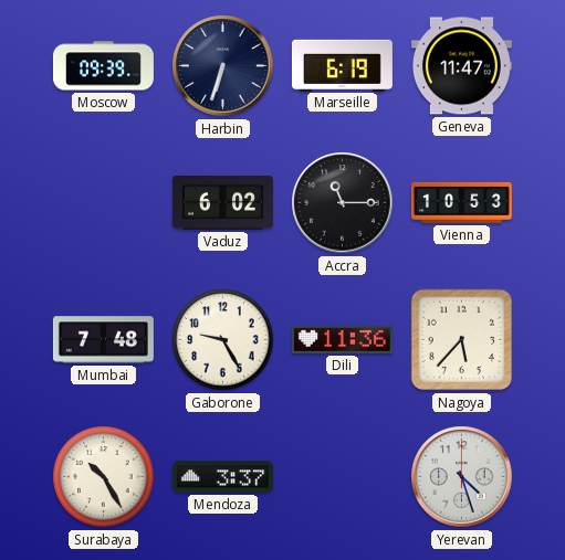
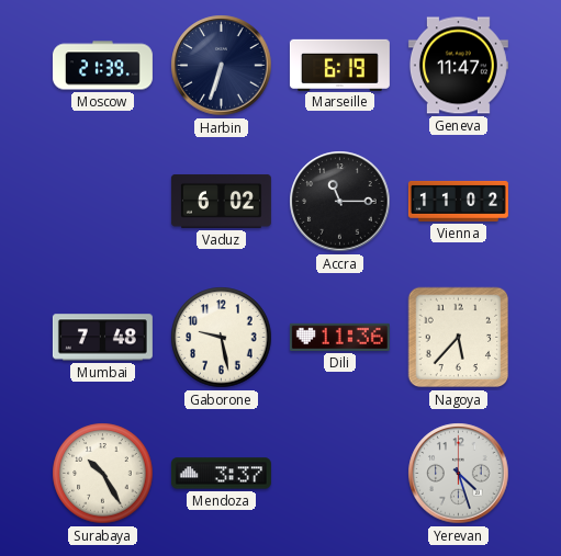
Moscow: 09:39 -> 21:39
Vienna: 10:53 -> 11:02
Gaborone: 9:25 -> 9:28
